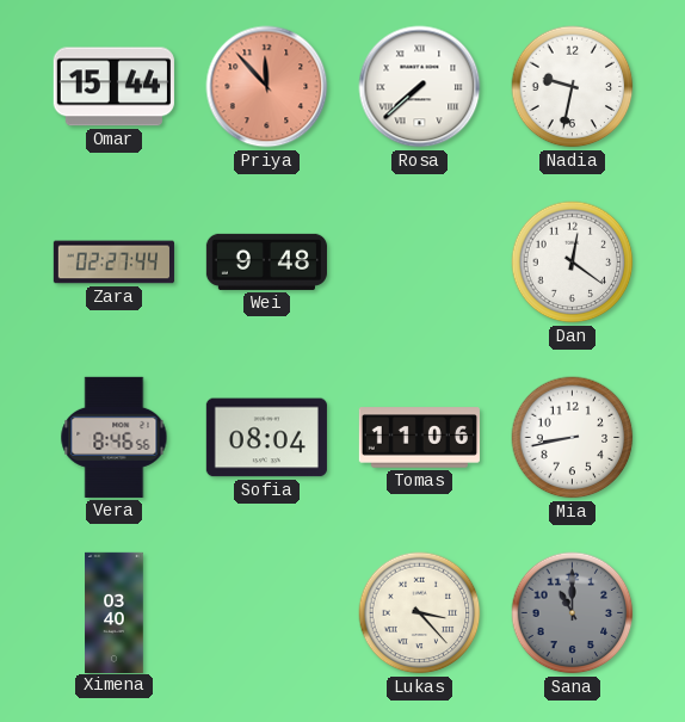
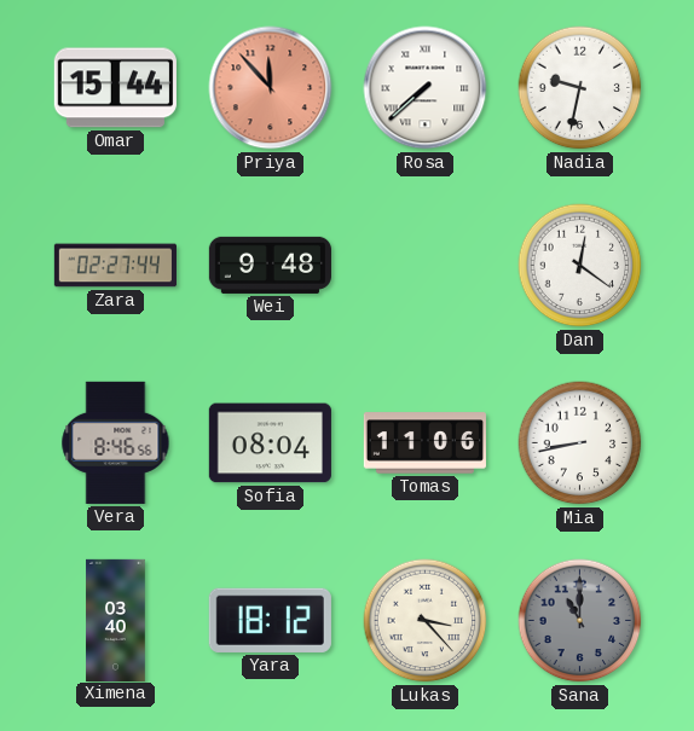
Yara: none -> 18:12
